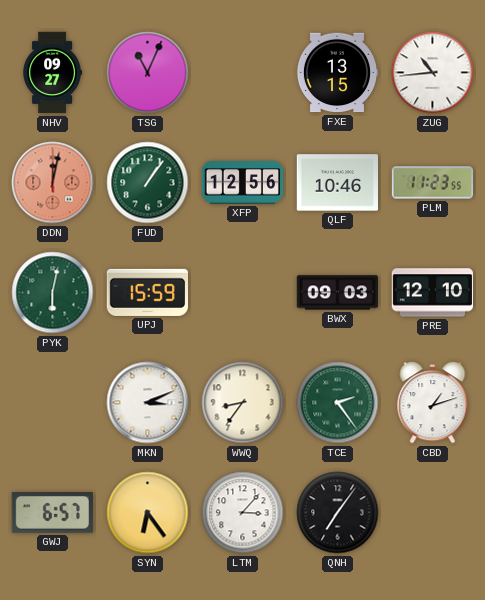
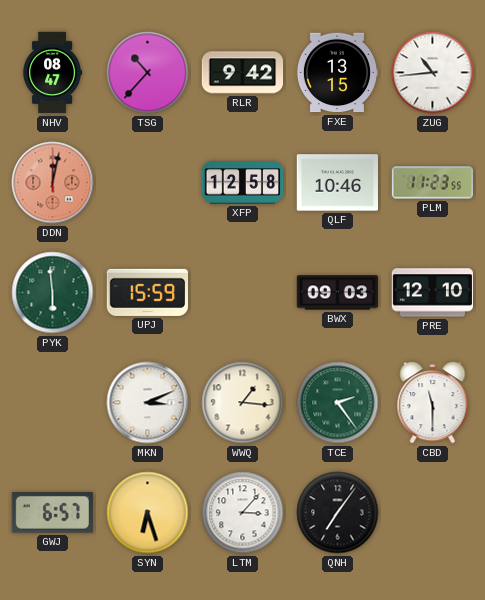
NHV: 09:27 -> 08:47
TSG: 11:04 -> 10:37
RLR: none -> 9:42
FUD: 1:06 -> none
XFP: 12:56 -> 12:58
PYK: 6:02 -> 5:59
WWQ: 8:36 -> 1:16
CBD: 1:12 -> 11:30
SYN: 6:24 -> 6:27
